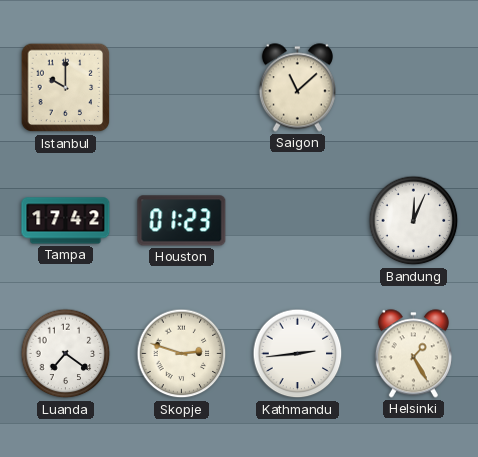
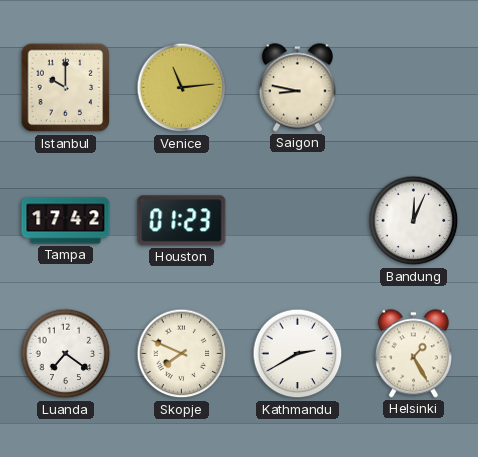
Venice: none -> 11:14
Saigon: 11:08 -> 8:47
Skopje: 2:48 -> 7:49
Kathmandu: 2:44 -> 2:40
